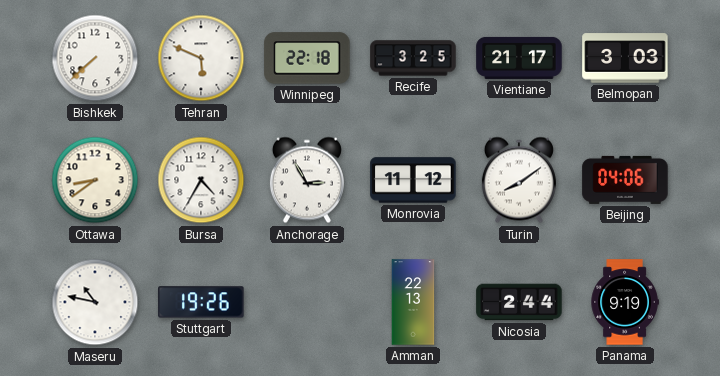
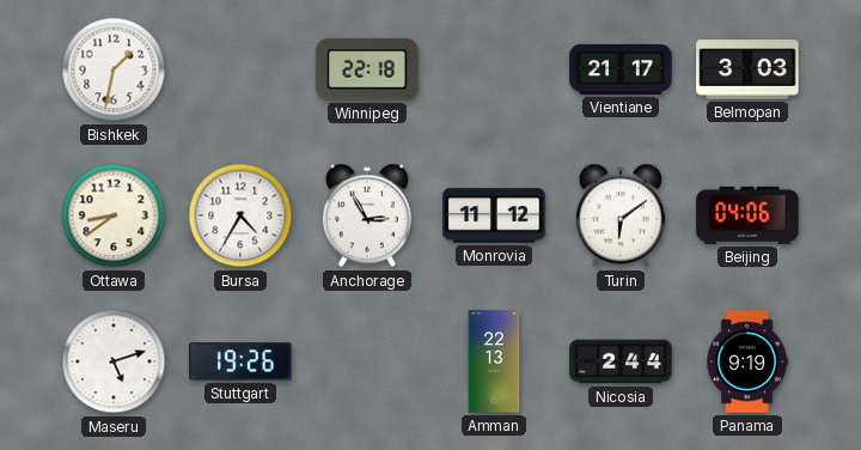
Bishkek: 7:38 -> 1:32
Tehran: 5:49 -> none
Recife: 3:25 -> none
Turin: 8:09 -> 6:09
Maseru: 10:47 -> 5:12
